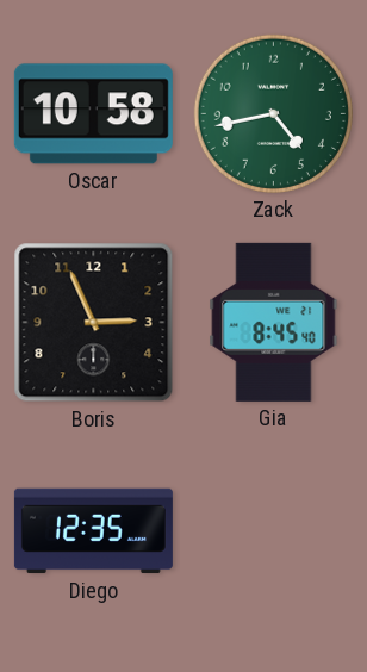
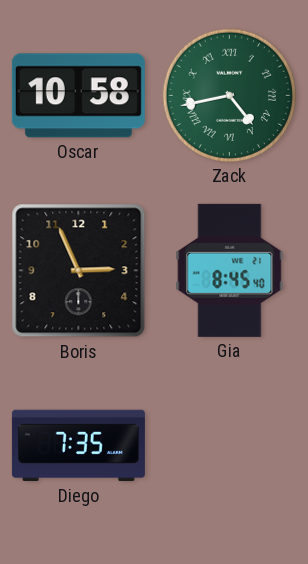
Zack numerals: Arabic -> Roman
Diego: 12:35 -> 7:35
